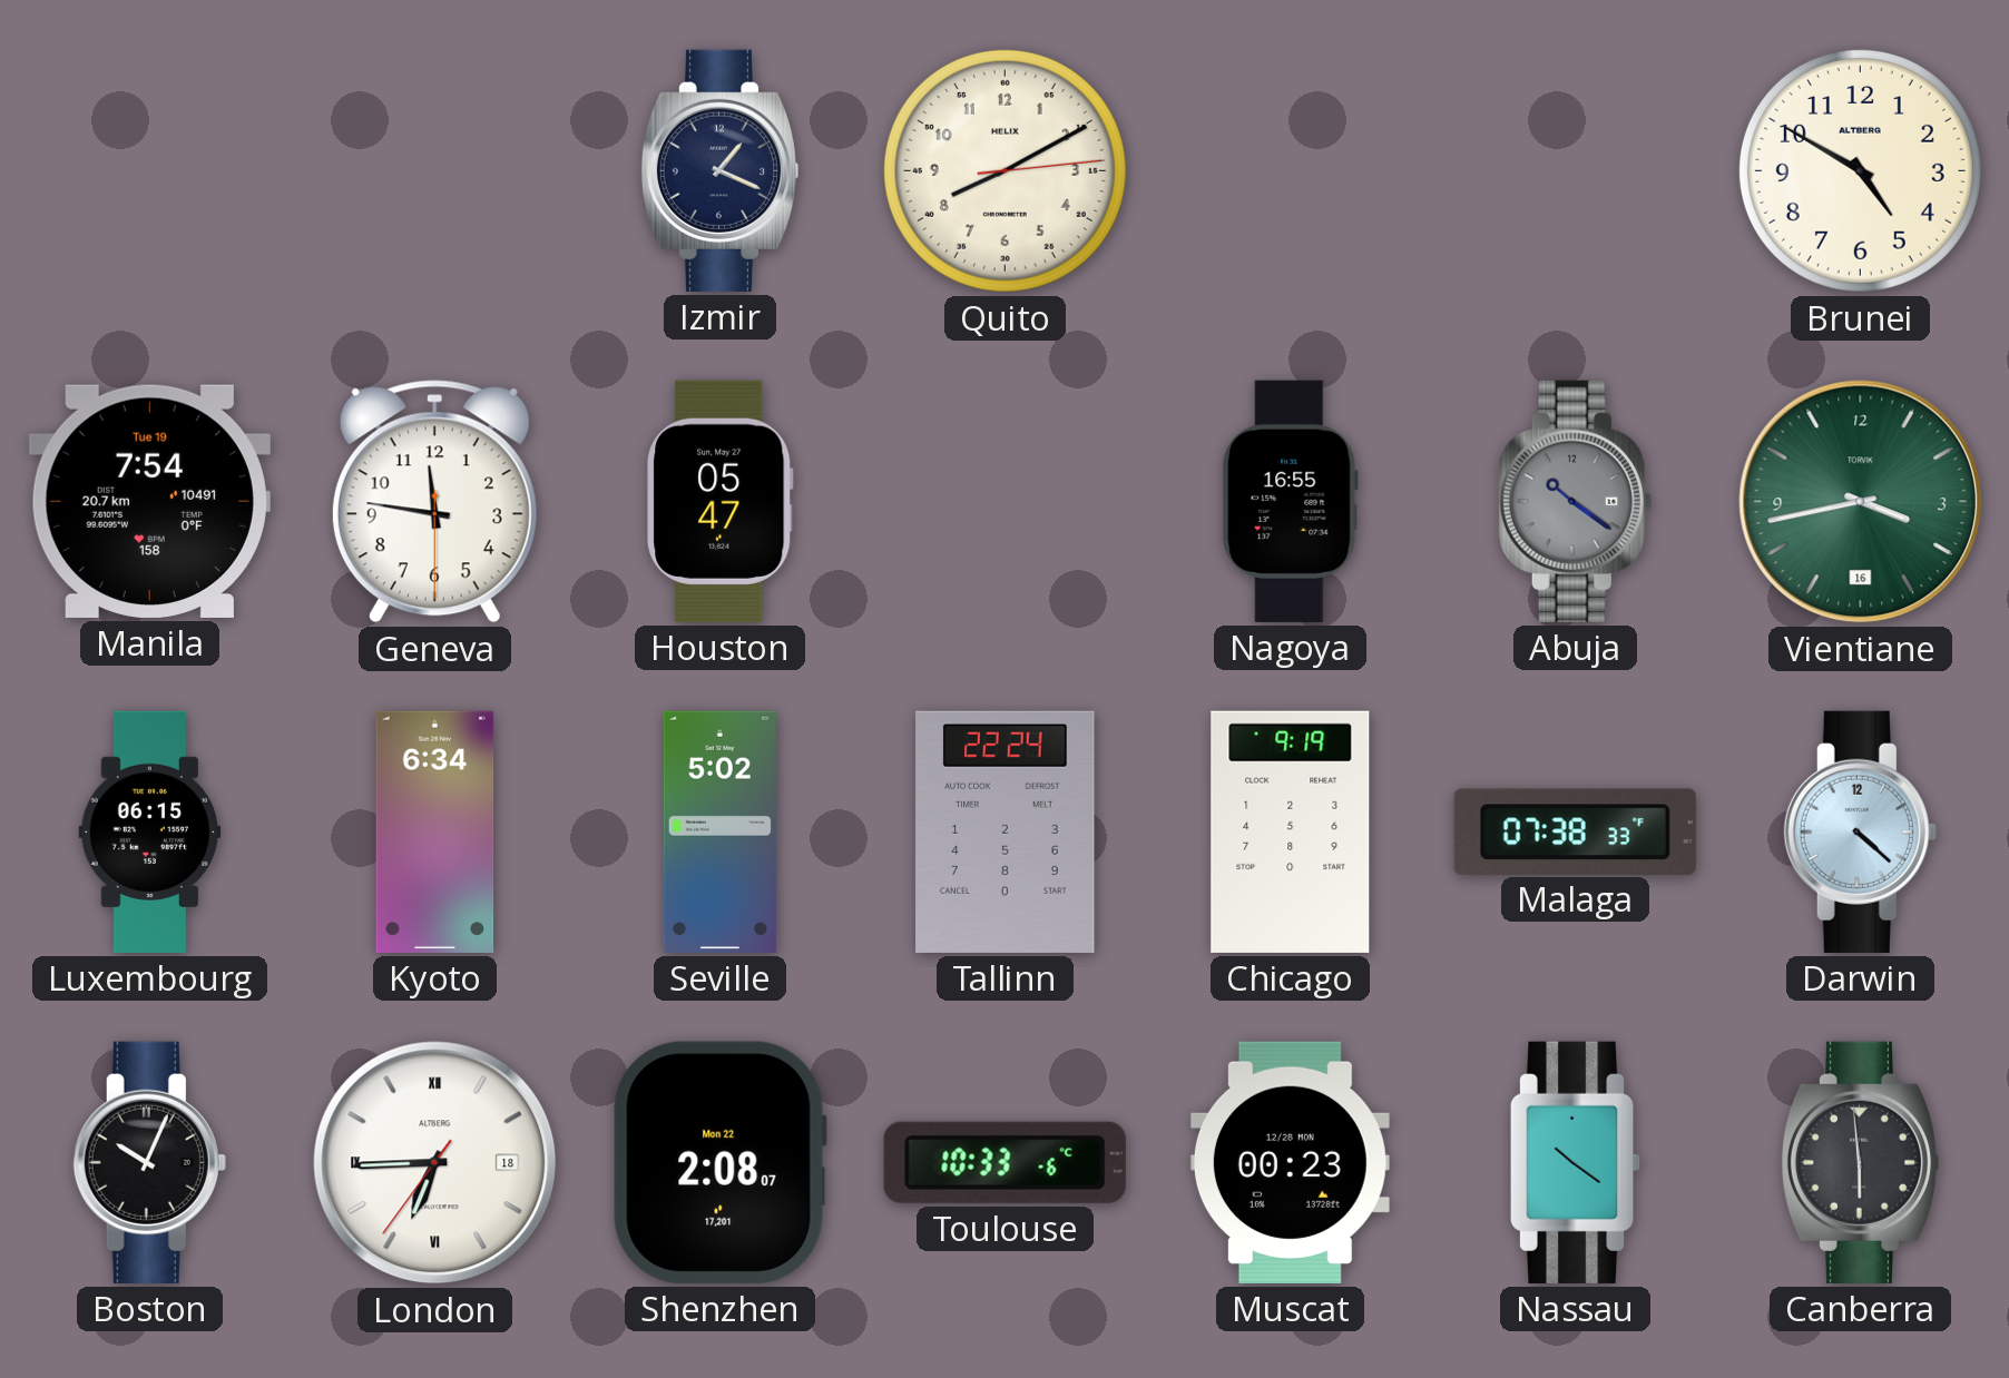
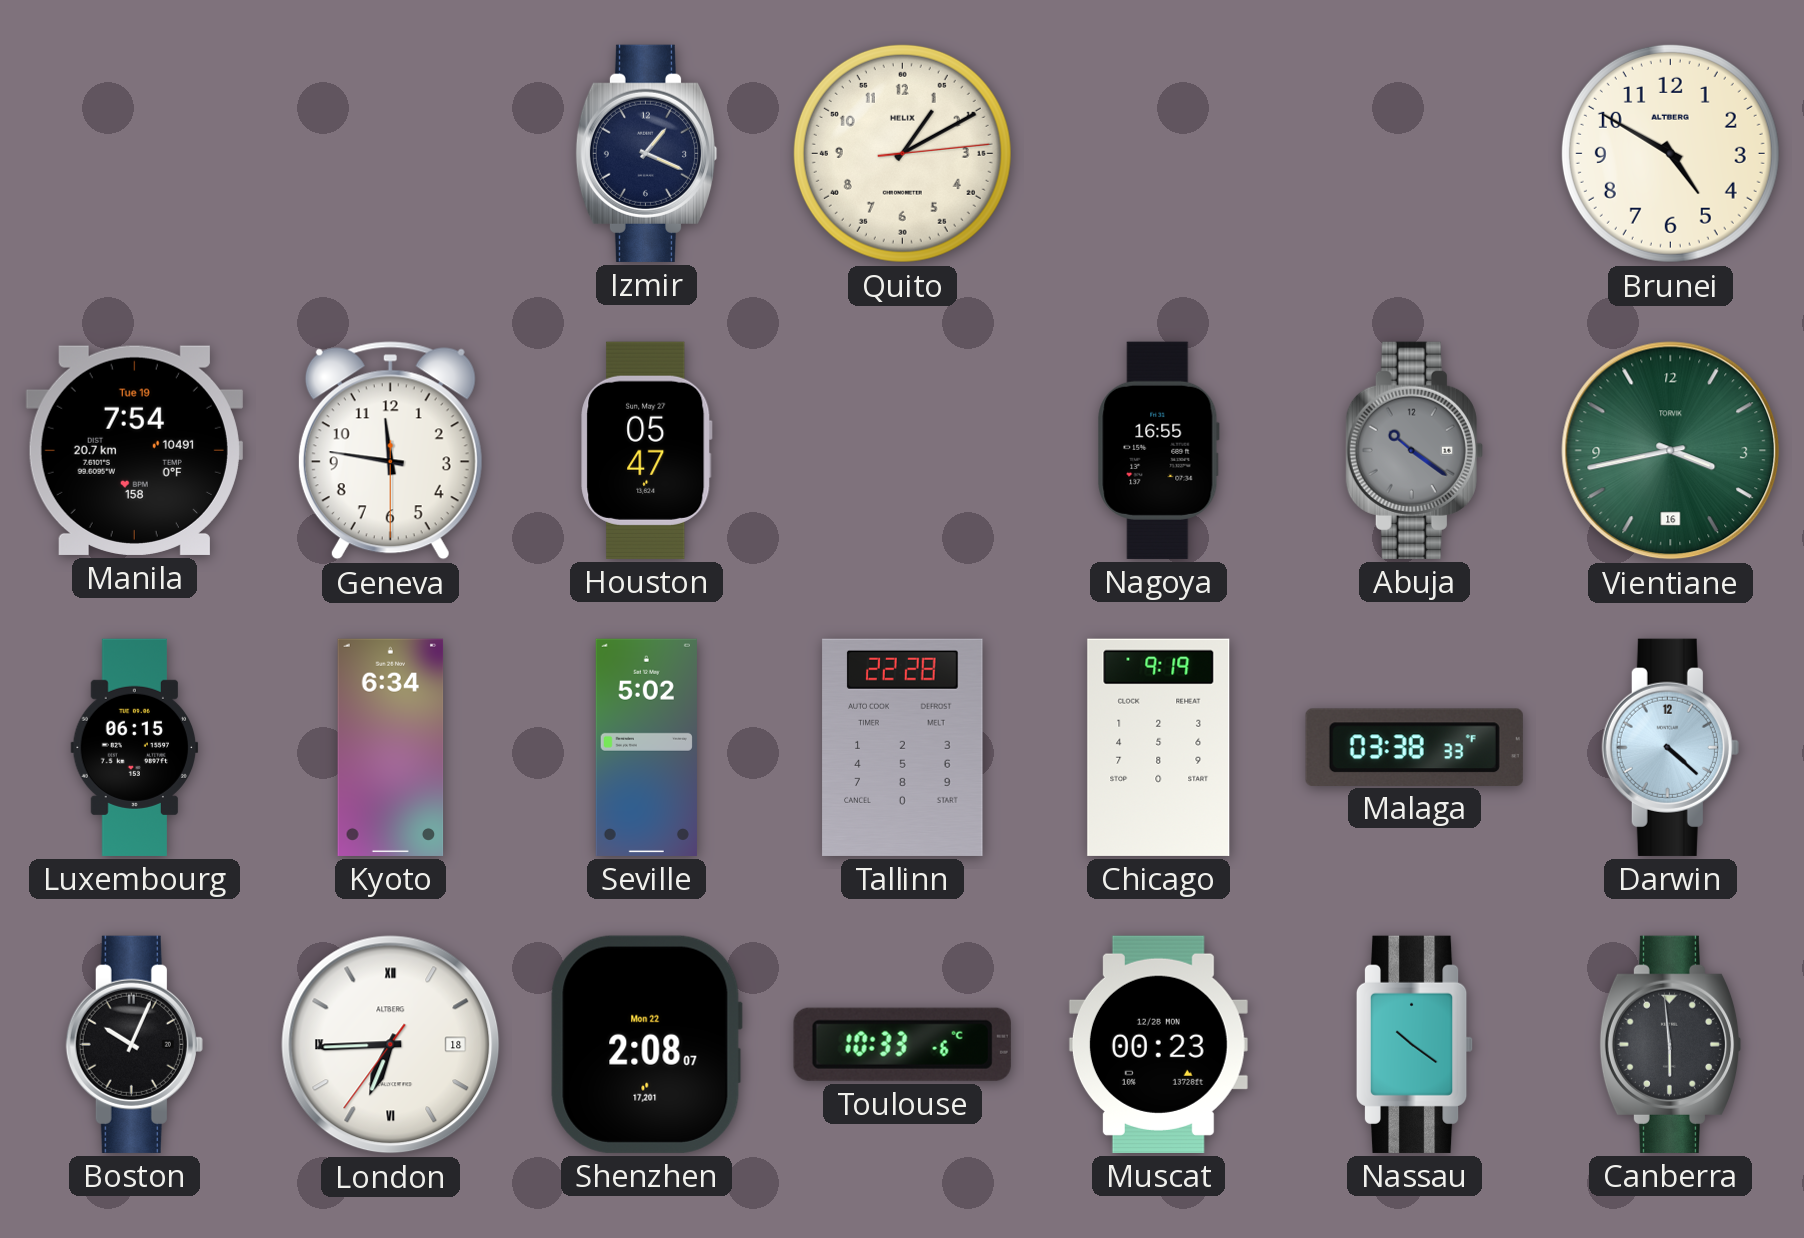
Quito: 8:10 -> 1:10
Tallinn: 22:24 -> 22:28
Malaga: 07:38 -> 03:38
